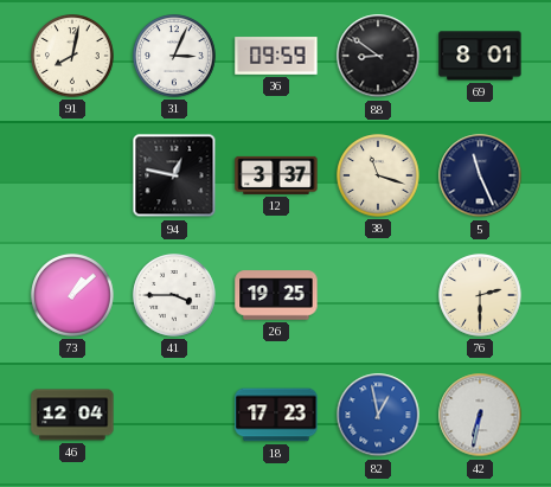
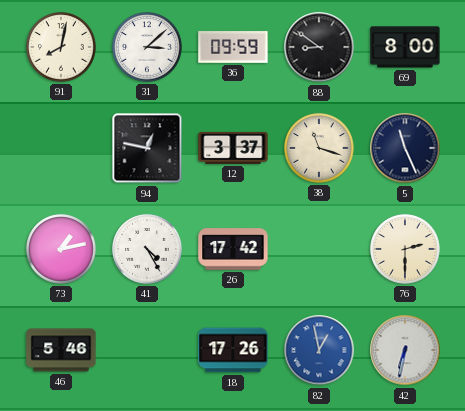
31: 3:04 -> 3:08
69: 8:01 -> 8:00
73: 1:08 -> 1:13
41: 3:45 -> 4:25
26: 19:25 -> 17:42
46: 12:04 -> 5:46
18: 17:23 -> 17:26
